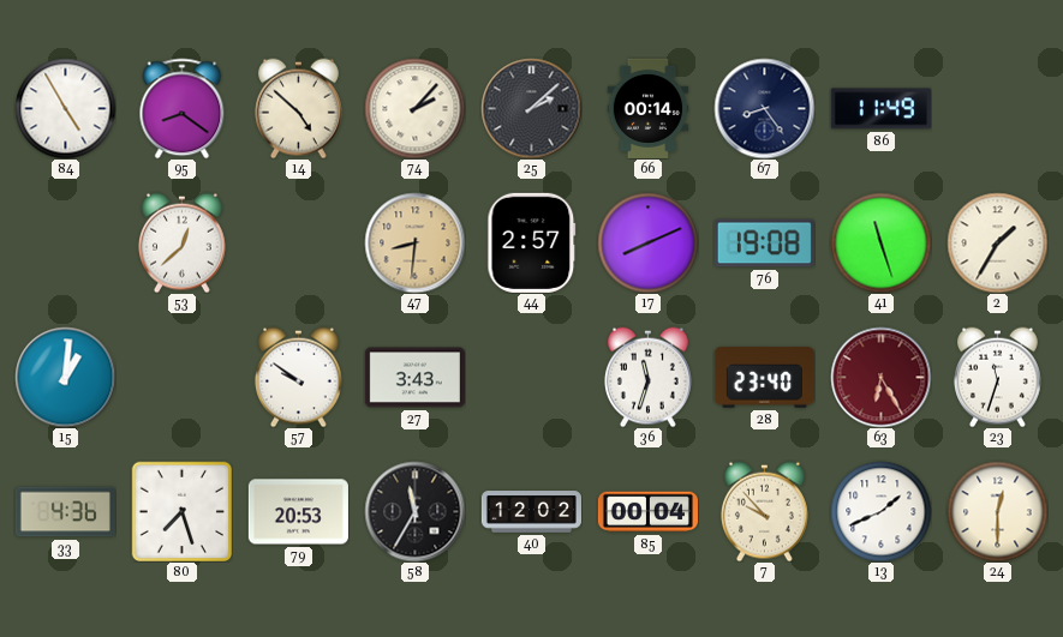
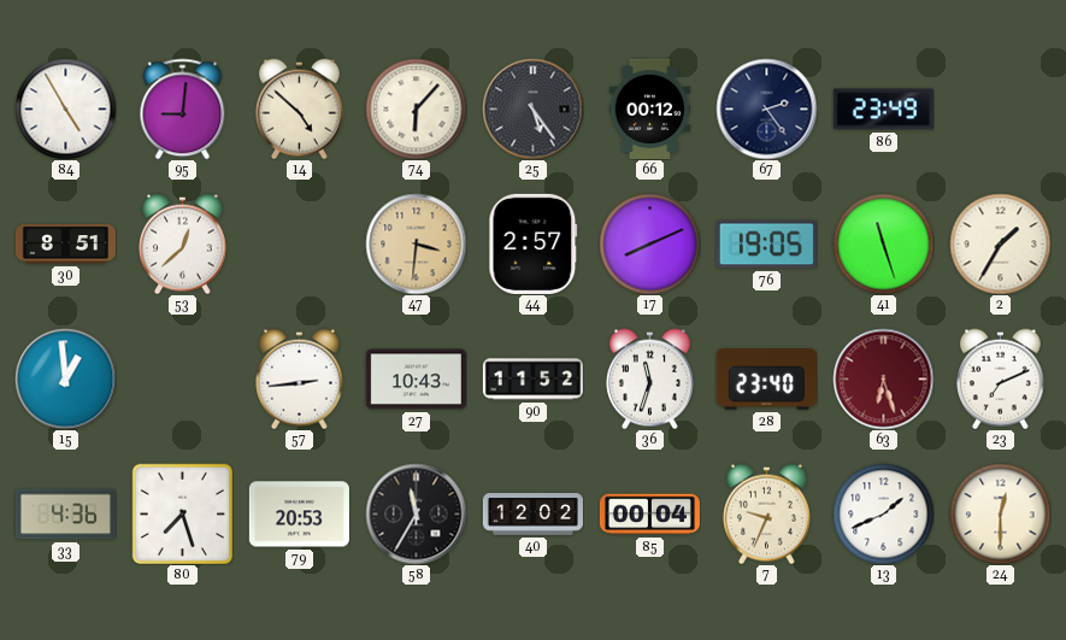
95: 8:21 -> 9:01
74: 2:07 -> 6:07
25: 2:08 -> 5:24
66: 00:14 -> 00:12
67: 8:24 -> 2:24
86: 11:49 -> 23:49
30: none -> 8:51
47: 8:31 -> 3:31
76: 19:08 -> 19:05
15: 1:01 -> 12:59
57: 9:51 -> 2:44
27: 3:43 -> 10:43
90: none -> 11:52
63: 6:25 -> 6:27
23: 11:33 -> 7:11
7: 9:53 -> 9:34
